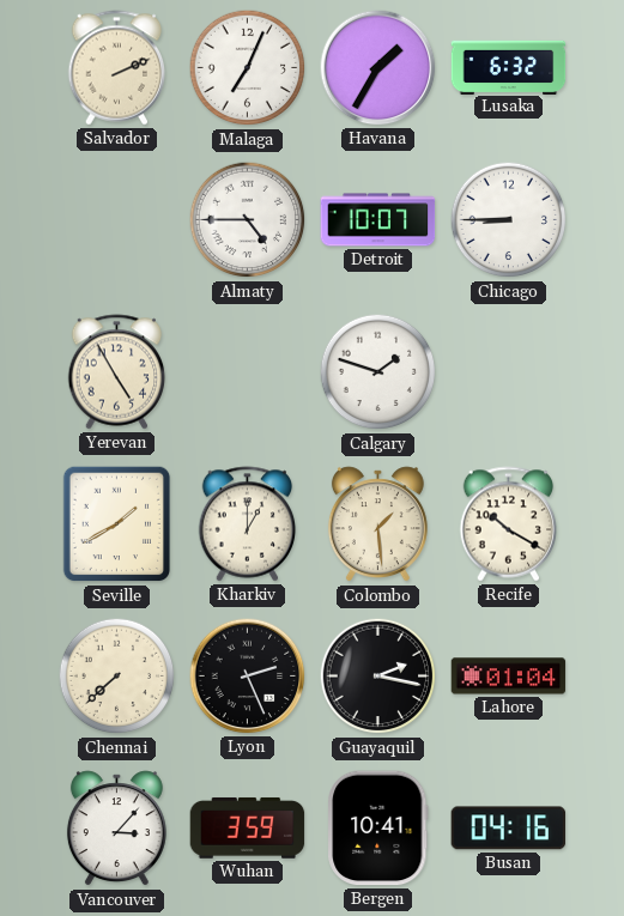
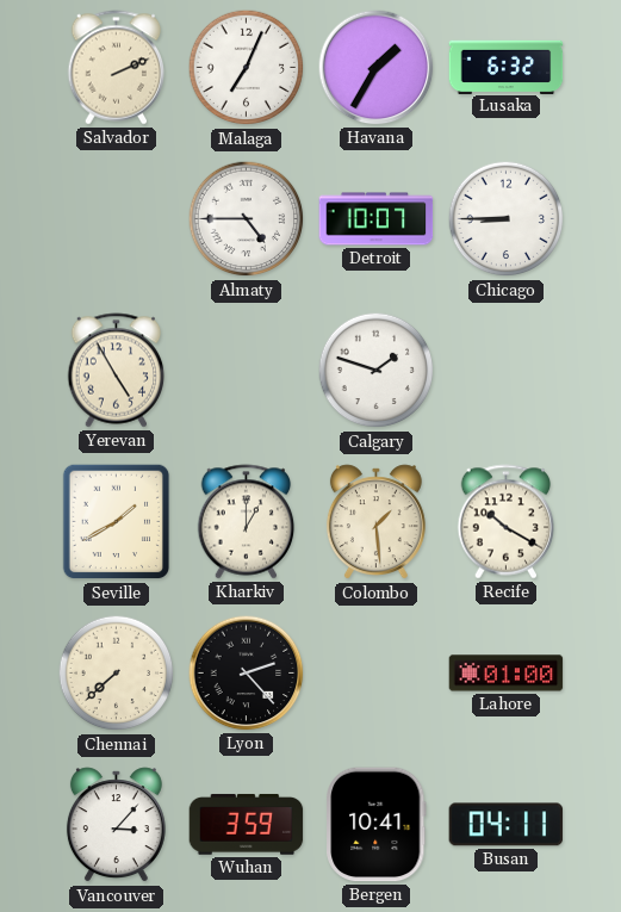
Lyon: 2:26 -> 2:23
Guayaquil: 2:17 -> none
Lahore: 01:04 -> 01:00
Busan: 04:16 -> 04:11
